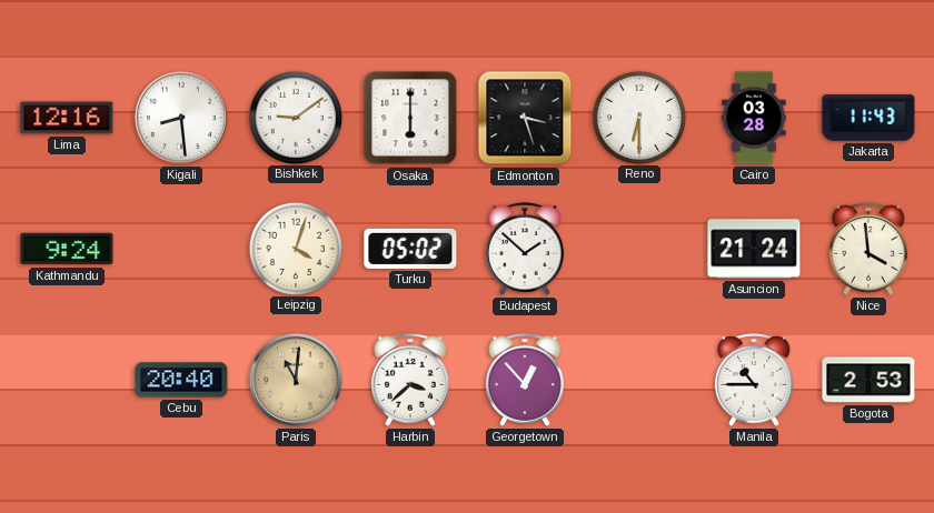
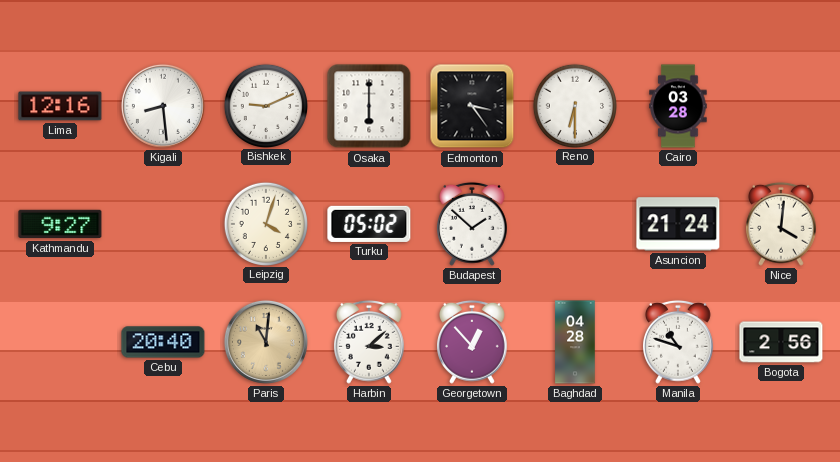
Bishkek: 9:09 -> 9:11
Edmonton: 3:27 -> 3:24
Jakarta: 11:43 -> none
Kathmandu: 9:24 -> 9:27
Nice: 3:59 -> 4:01
Harbin: 3:38 -> 3:08
Baghdad: none -> 04:28
Manila: 10:45 -> 10:48
Bogota: 2:53 -> 2:56
